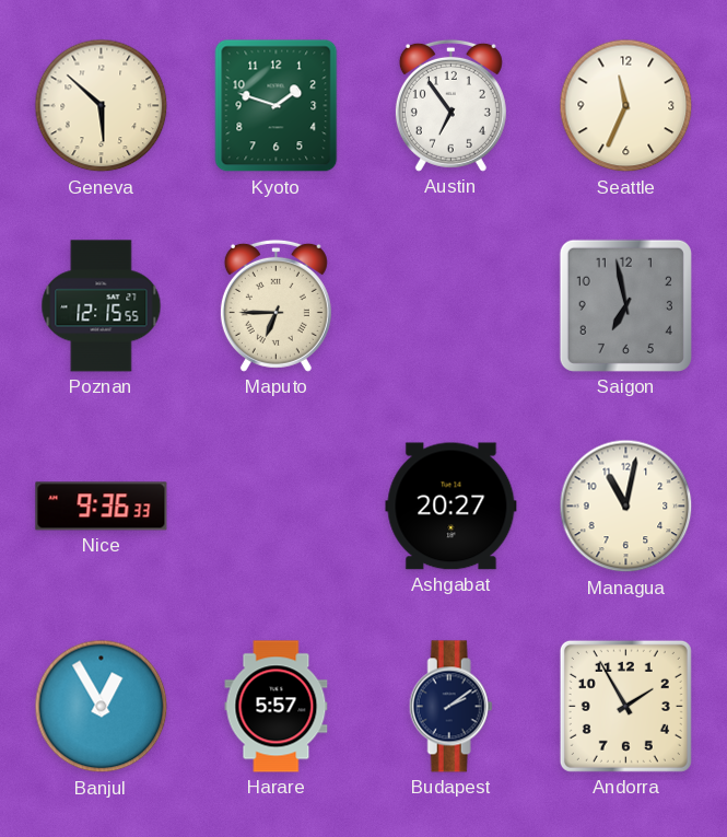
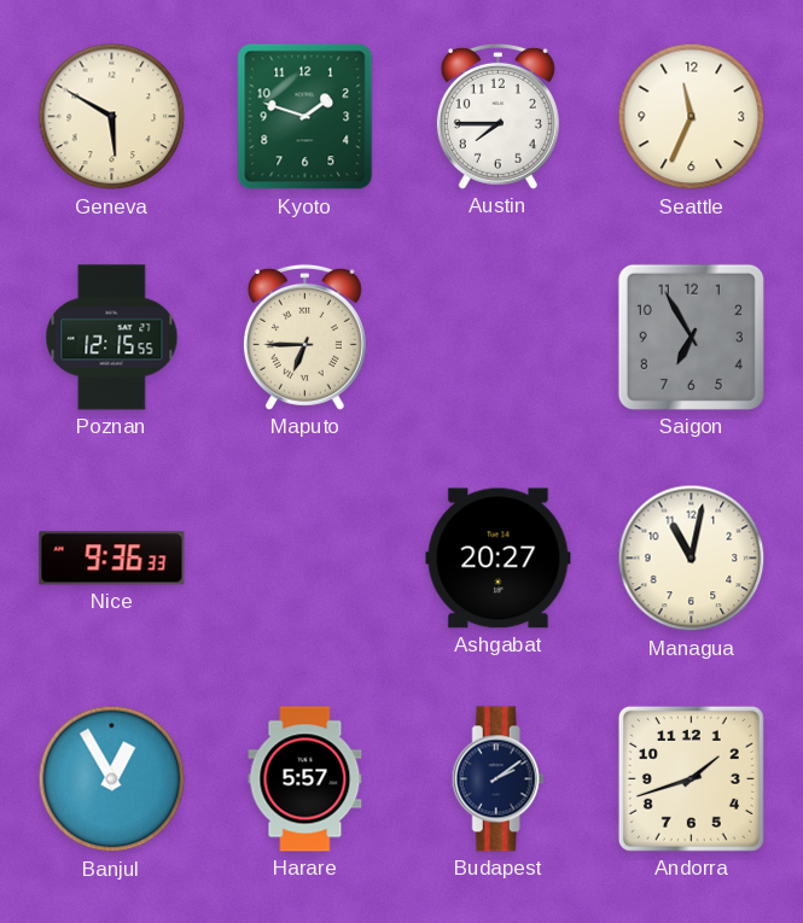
Geneva: 5:52 -> 5:50
Austin: 6:54 -> 7:45
Saigon: 6:58 -> 6:55
Andorra: 1:55 -> 1:42
